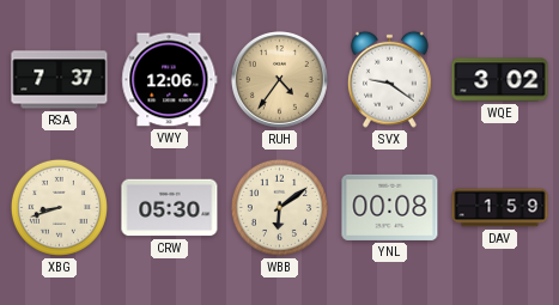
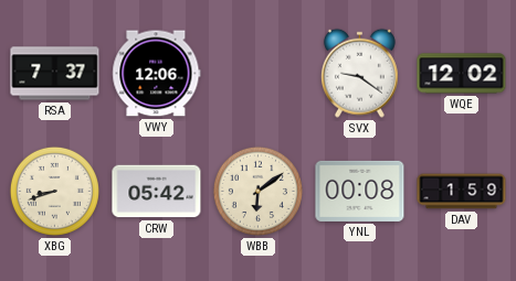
RUH: 4:36 -> none
WQE: 3:02 -> 12:02
CRW: 05:30 -> 05:42
